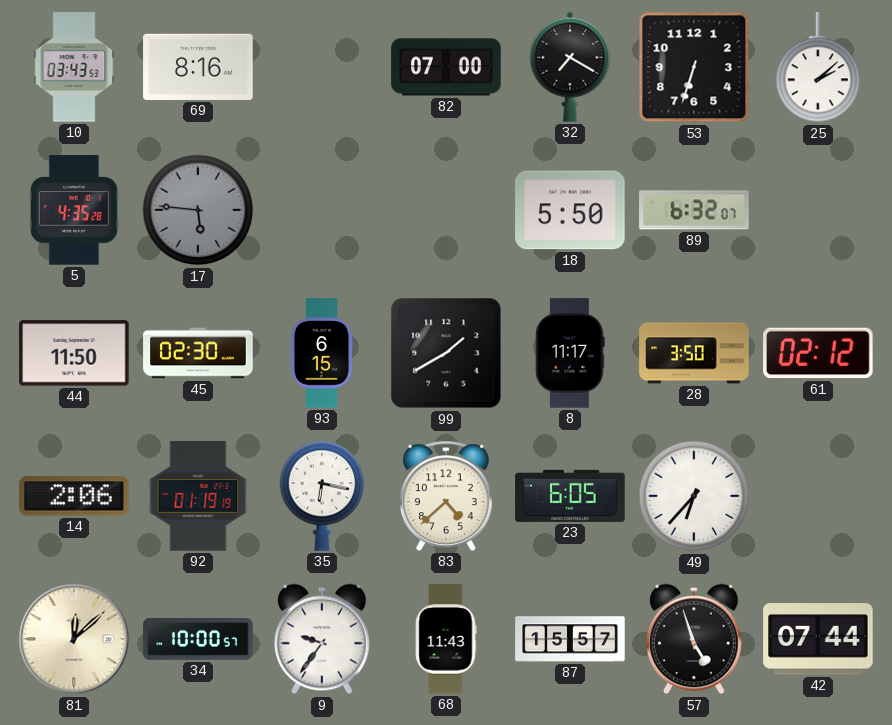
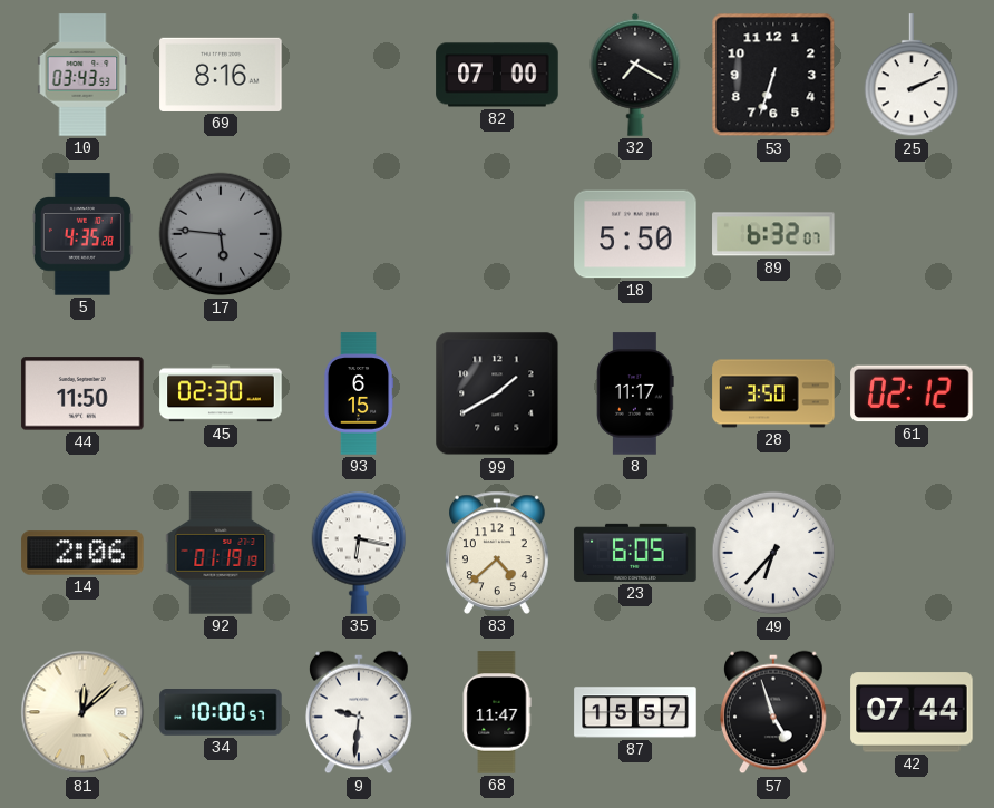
25: 2:08 -> 2:11
9: 9:36 -> 9:31
68: 11:43 -> 11:47
